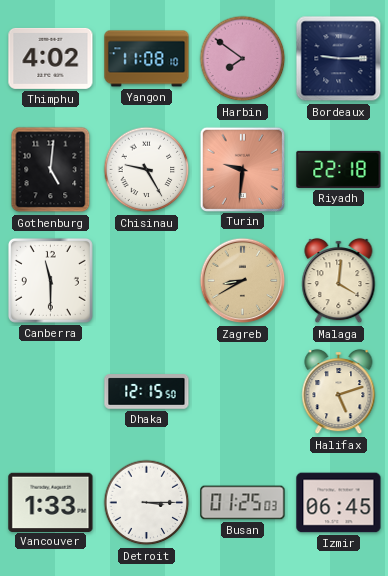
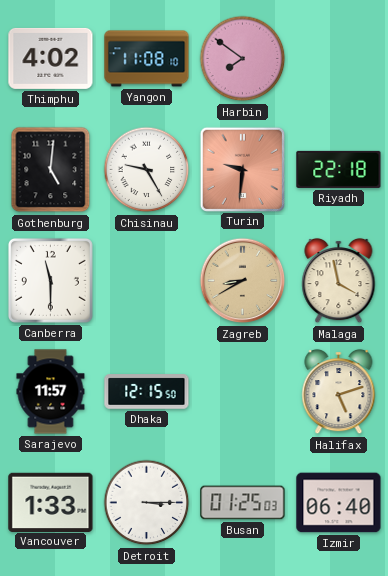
Bordeaux: 9:15 -> none
Malaga: 4:01 -> 3:58
Sarajevo: none -> 11:57
Izmir: 06:45 -> 06:40
